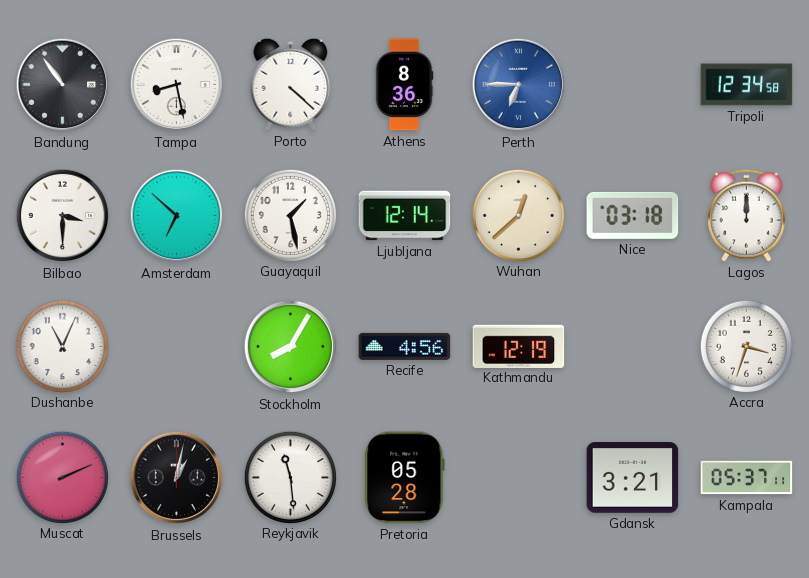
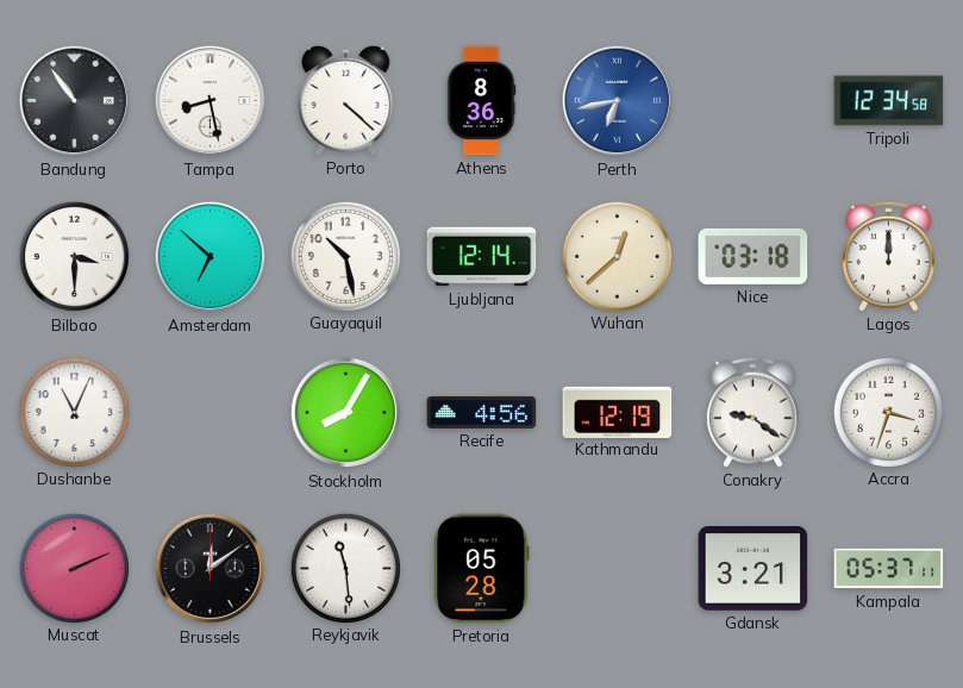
Perth: 6:45 -> 6:43
Guayaquil: 1:28 -> 10:28
Conakry: none -> 9:21
Brussels: 1:02 -> 12:09
